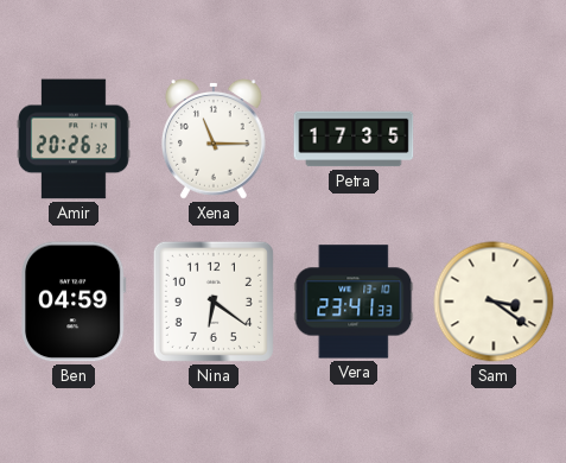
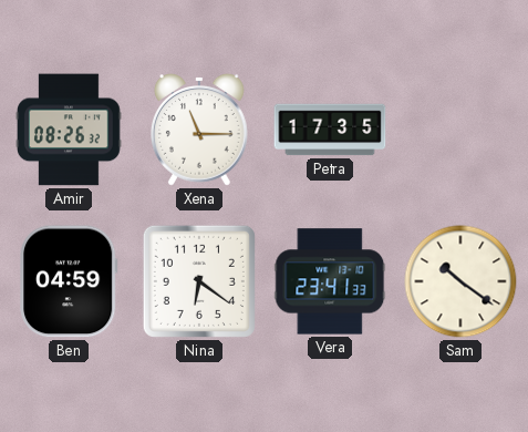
Amir: 20:26 -> 08:26
Sam: 3:21 -> 10:21
